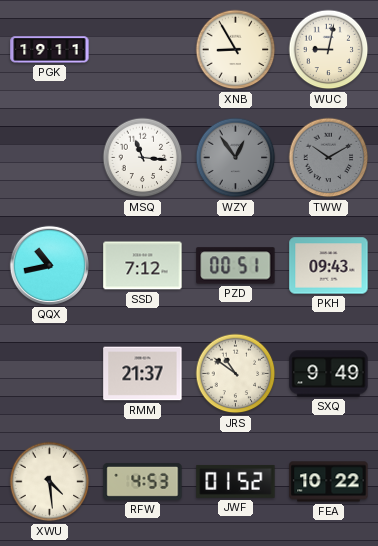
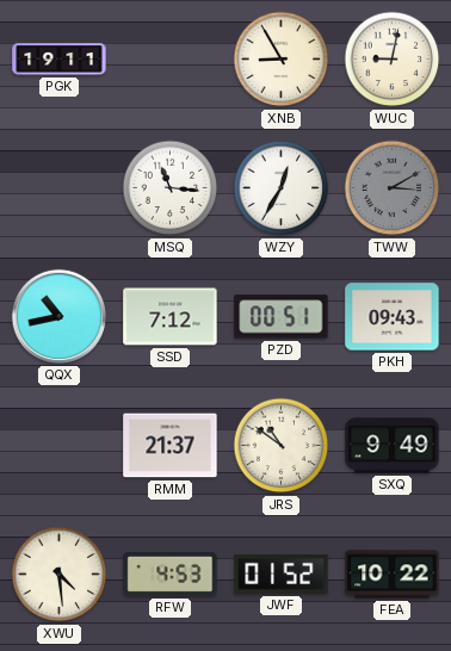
WZY: 12:54 -> 12:35
WZY dial: grey -> white
TWW: 10:10 -> 3:10
